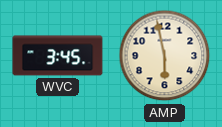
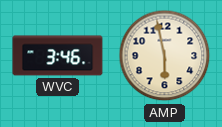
WVC: 3:45 -> 3:46
